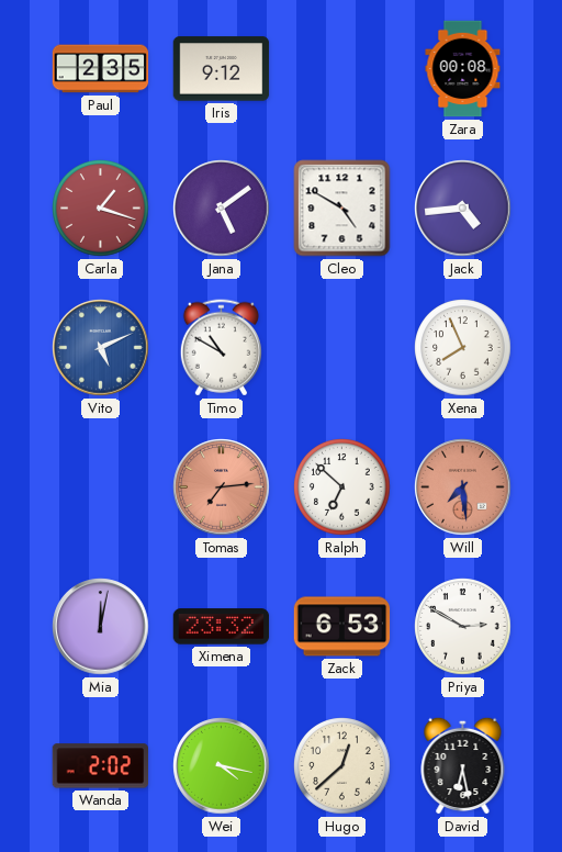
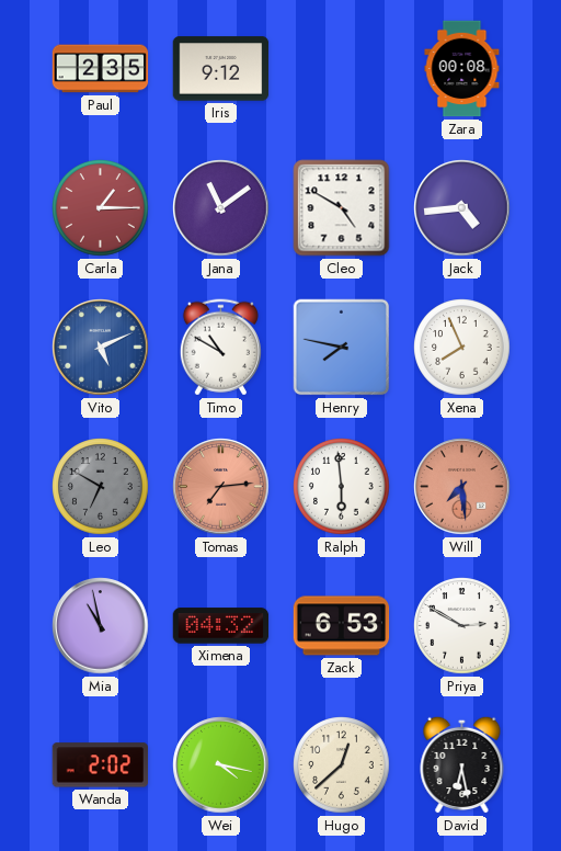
Carla: 1:18 -> 1:15
Jana: 5:09 -> 11:09
Henry: none -> 7:47
Leo: none -> 6:50
Ralph: 6:52 -> 5:59
Mia: 12:02 -> 10:58
Ximena: 23:32 -> 04:32
